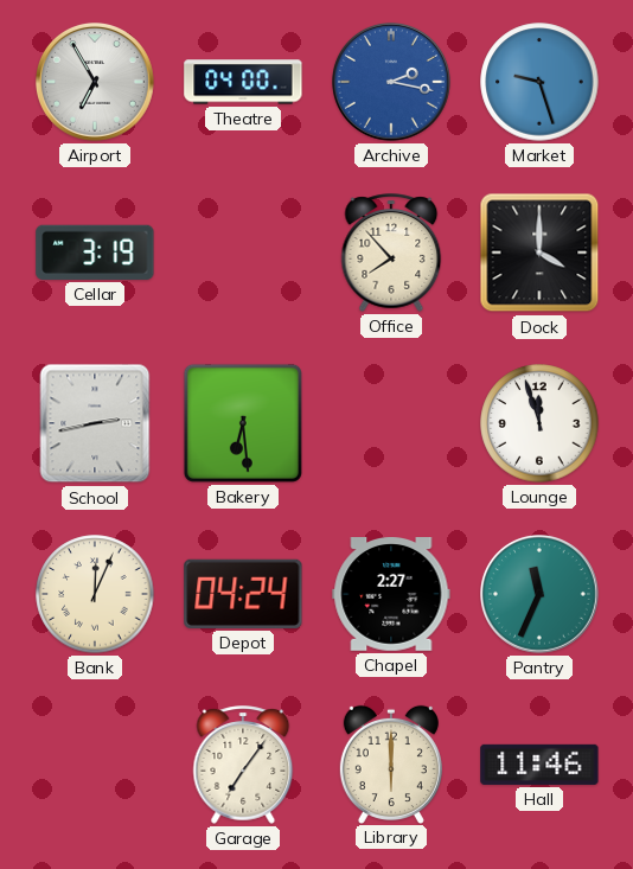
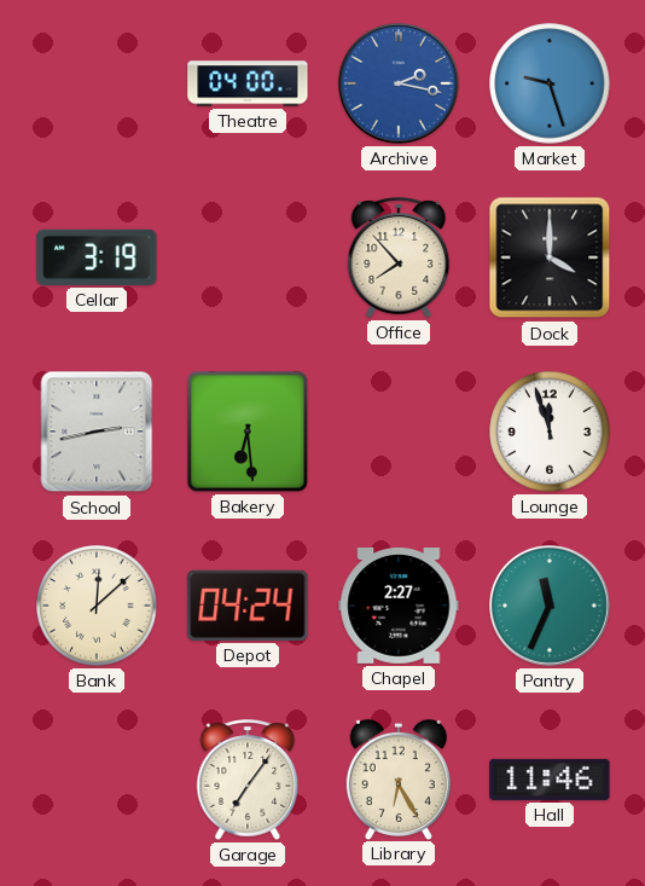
Airport: 6:55 -> none
Bank: 12:04 -> 12:08
Library: 6:00 -> 6:25
